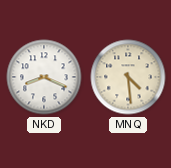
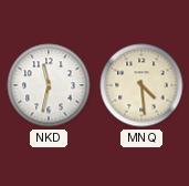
NKD: 8:19 -> 11:32
